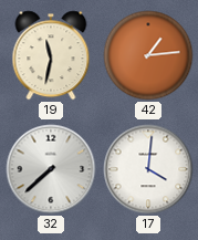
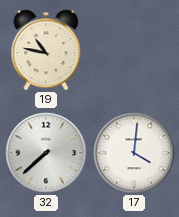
19: 11:32 -> 10:47
42: 1:14 -> none
